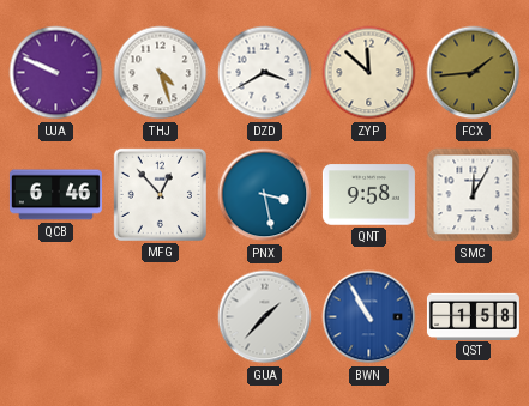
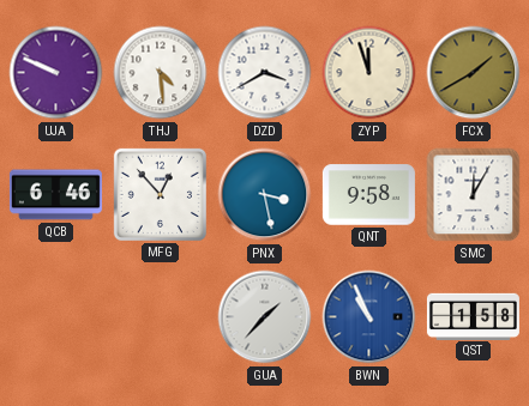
THJ: 4:27 -> 4:29
ZYP: 11:52 -> 11:57
FCX: 1:44 -> 1:40
BWN: 10:55 -> 10:56
